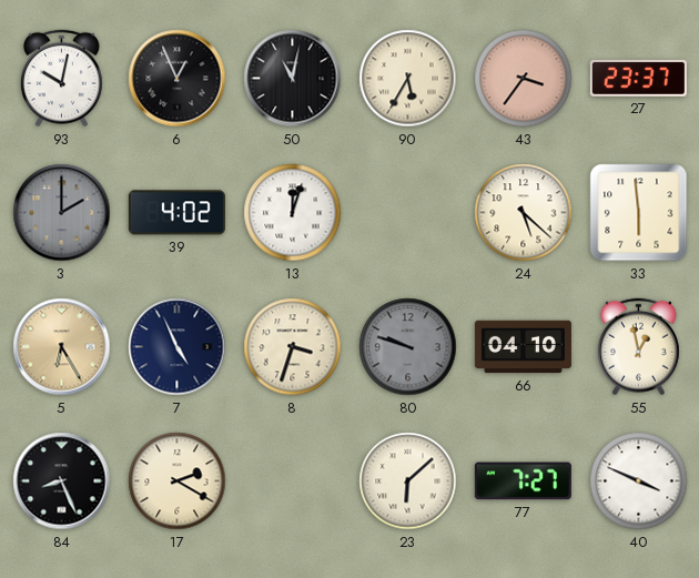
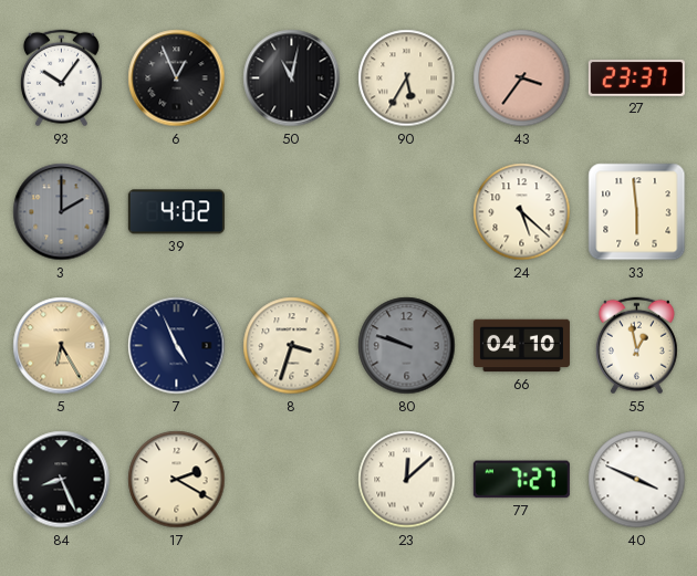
93: 10:02 -> 10:06
13: 12:03 -> none
23: 6:08 -> 12:08
